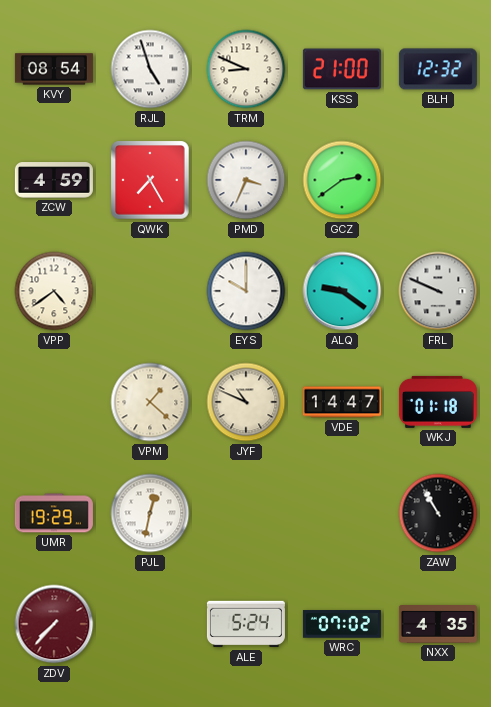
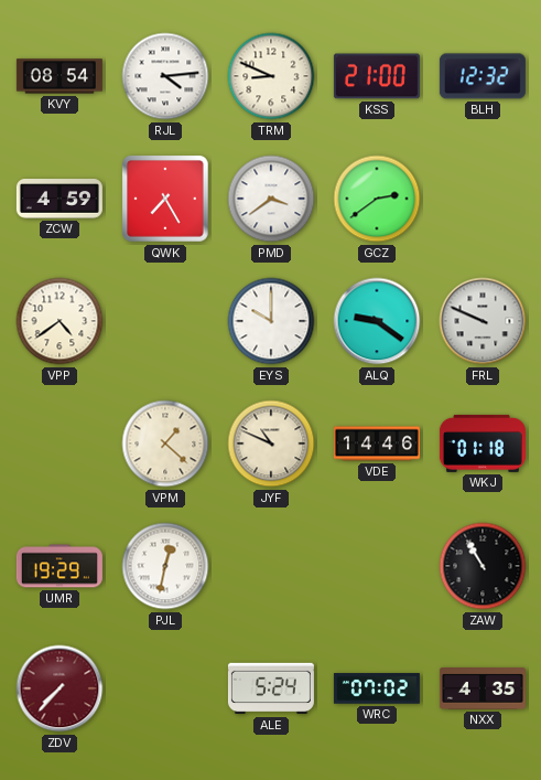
RJL: 4:57 -> 4:14
PMD: 3:34 -> 3:39
VDE: 14:47 -> 14:46
